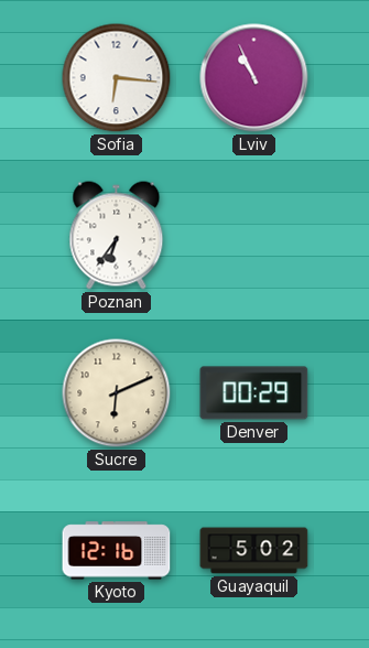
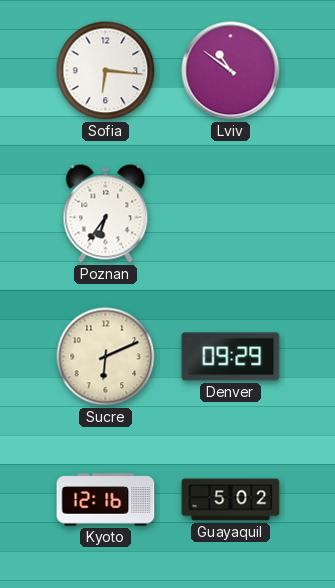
Lviv: 10:56 -> 10:51
Denver: 00:29 -> 09:29
